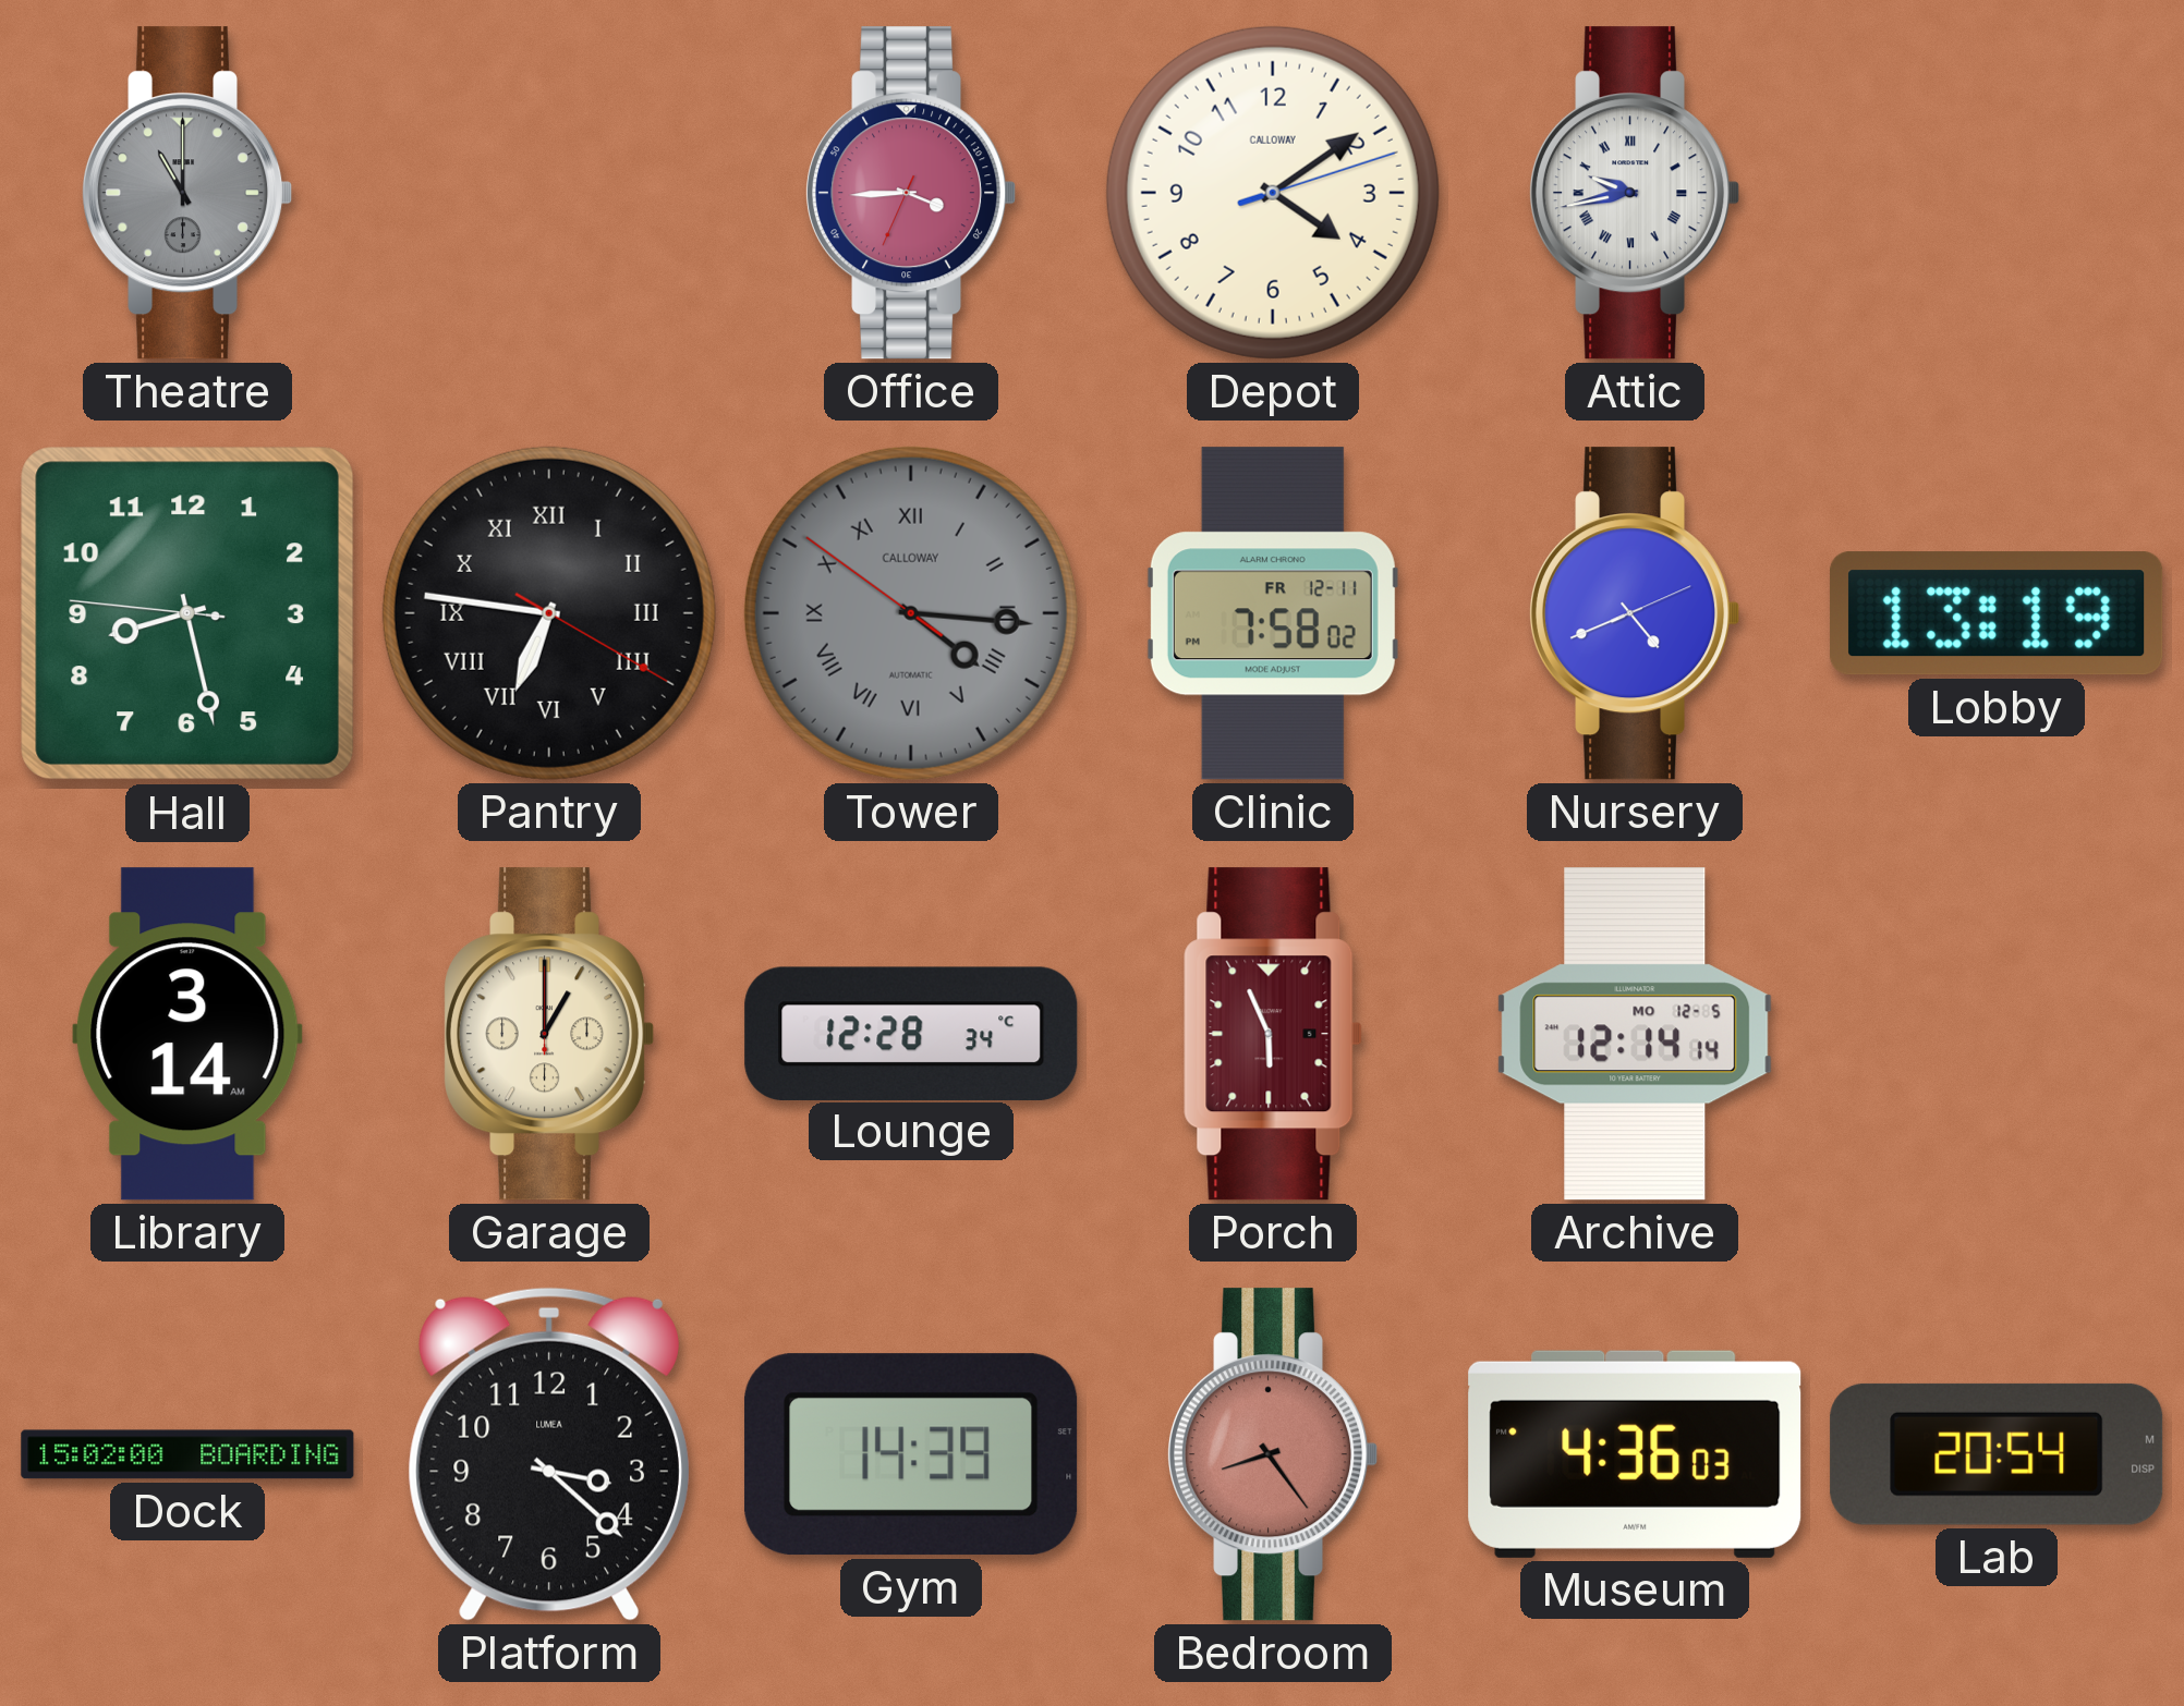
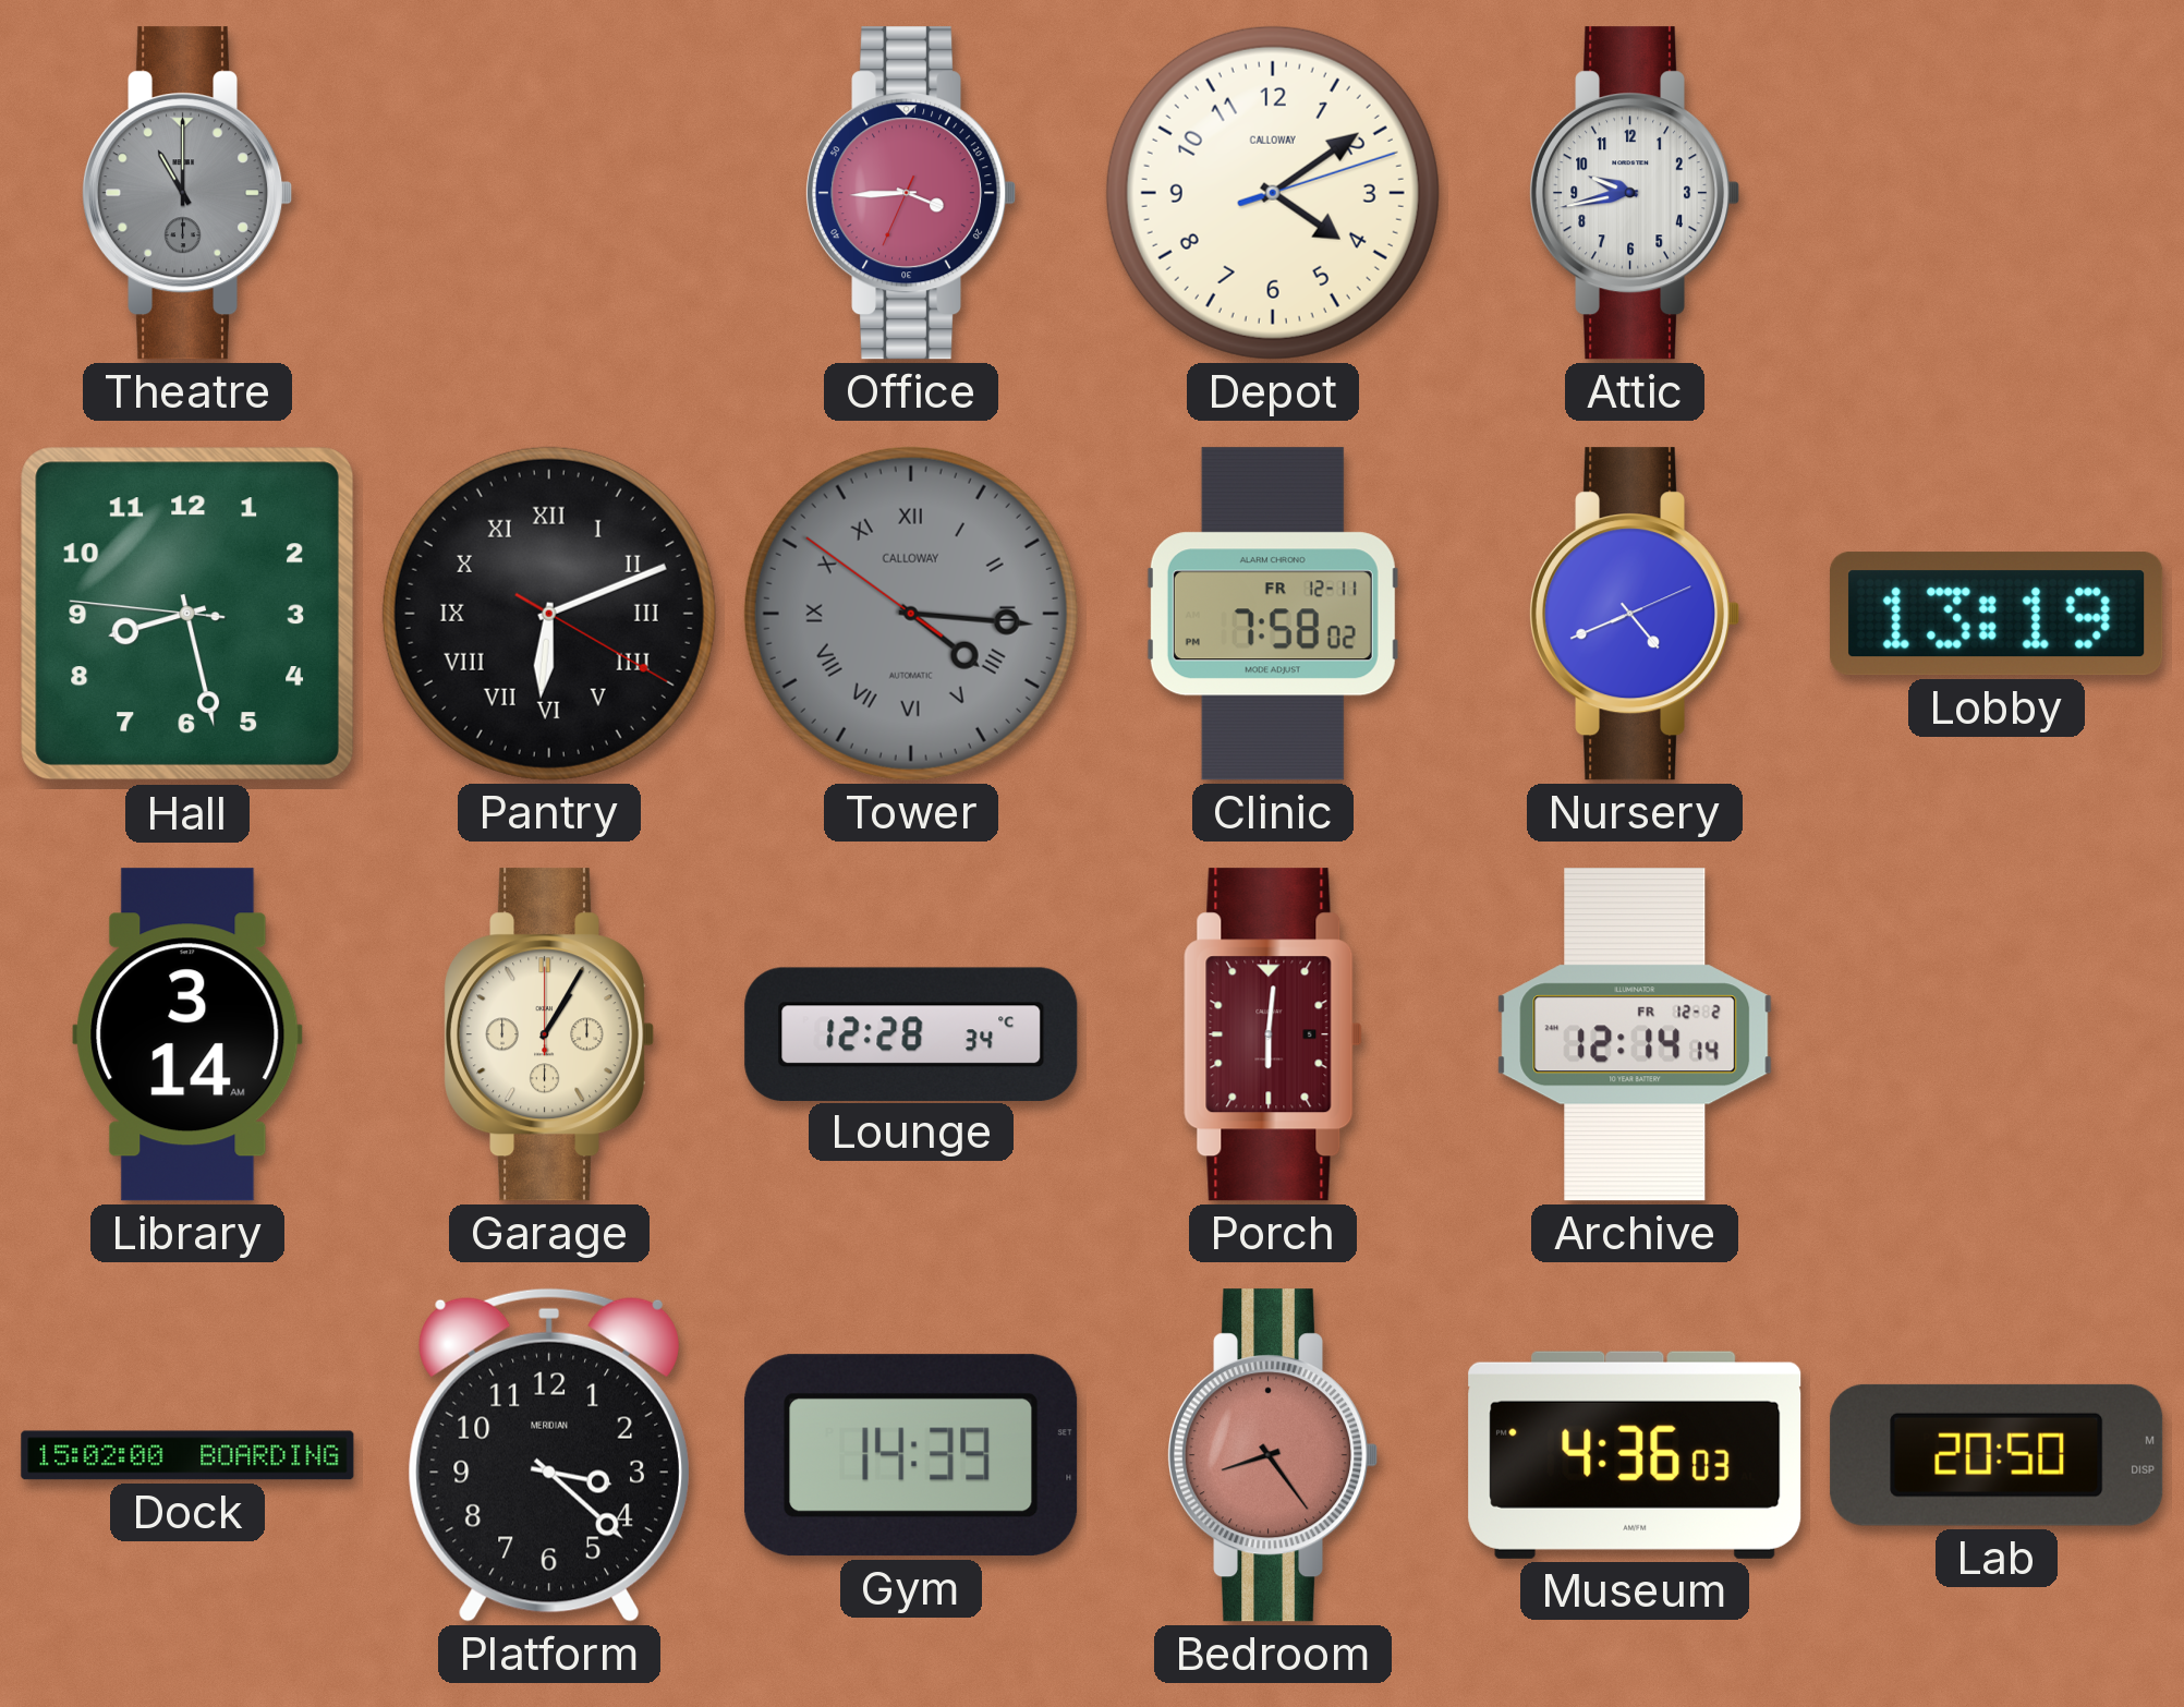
Attic numerals: Roman -> Arabic
Pantry: 6:46 -> 6:11
Garage: 1:00 -> 1:05
Porch: 5:56 -> 6:01
Archive date: MO 12-5 -> FR 12-2
Platform brand: LUMEA -> MERIDIAN
Lab: 20:54 -> 20:50
